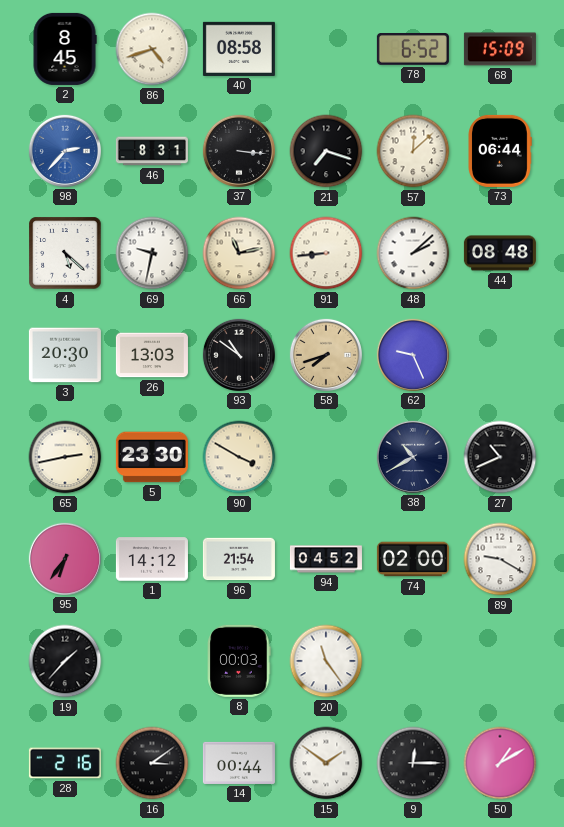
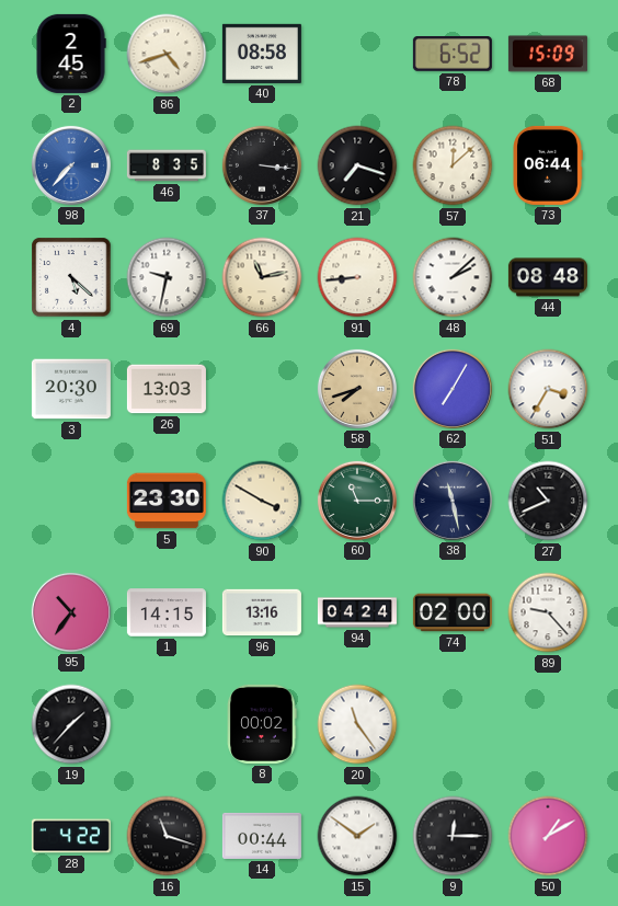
2: 8:45 -> 2:45
98: 2:37 -> 7:37
46: 8:31 -> 8:35
93: 10:51 -> none
62: 9:26 -> 7:05
51: none -> 3:35
65: 2:43 -> none
60: none -> 11:15
38: 10:40 -> 11:28
95: 6:36 -> 10:36
1: 14:12 -> 14:15
96: 21:54 -> 13:16
94: 04:52 -> 04:24
89: 9:20 -> 9:23
8: 00:03 -> 00:02
28: 2:16 -> 4:22
16: 3:09 -> 11:18
